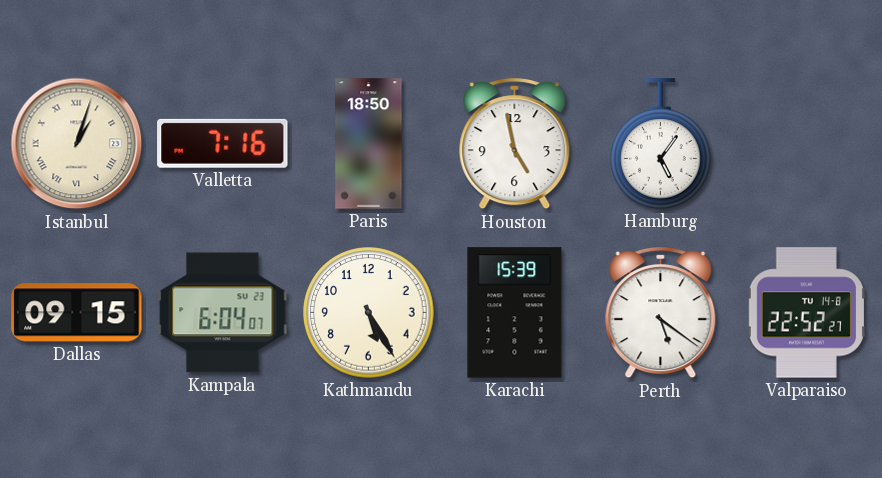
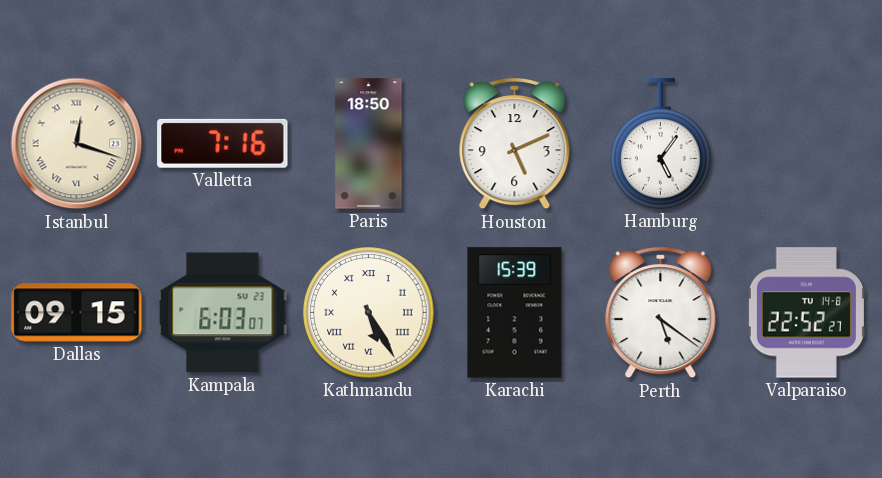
Istanbul: 1:03 -> 12:18
Houston: 4:58 -> 5:11
Kampala: 6:04 -> 6:03
Kathmandu numerals: Arabic -> Roman
